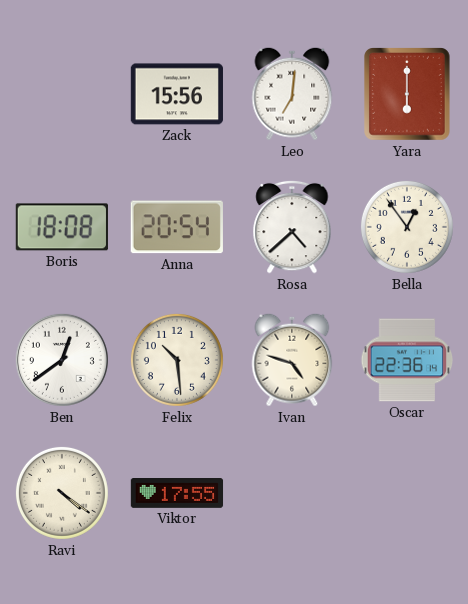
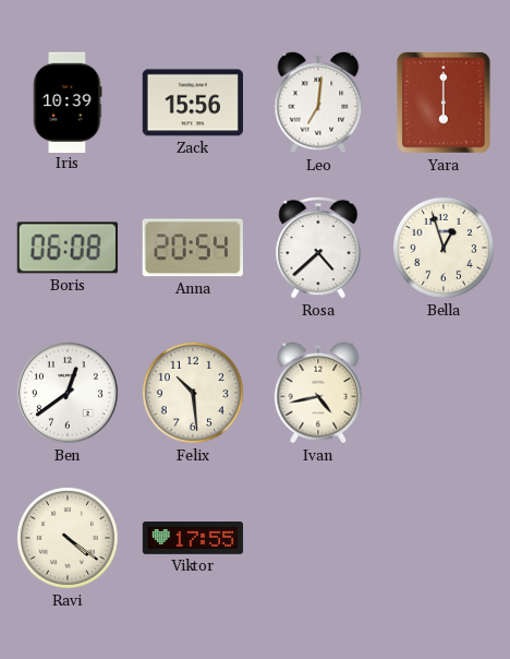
Iris: none -> 10:39
Boris: 18:08 -> 06:08
Bella: 12:54 -> 12:57
Ivan: 4:48 -> 4:43
Oscar: 22:36 -> none
